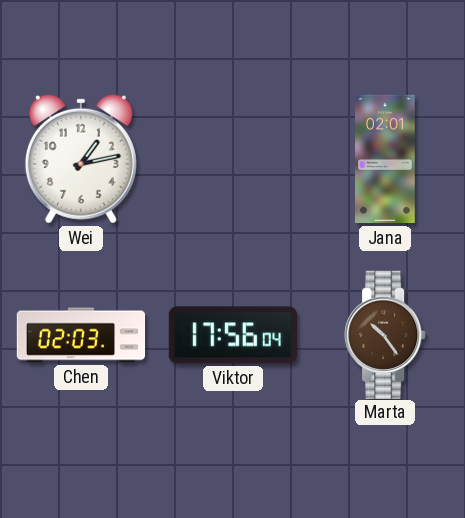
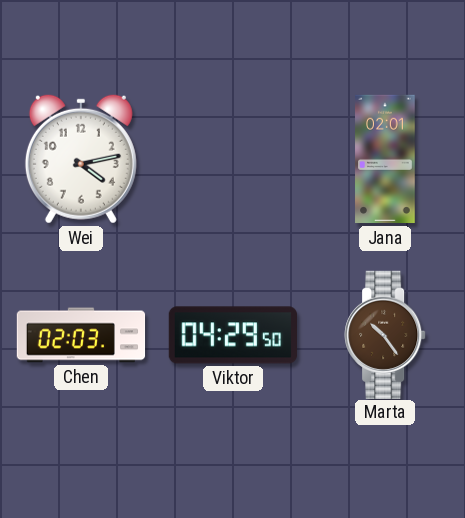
Wei: 1:13 -> 4:13
Viktor: 17:56 -> 04:29
